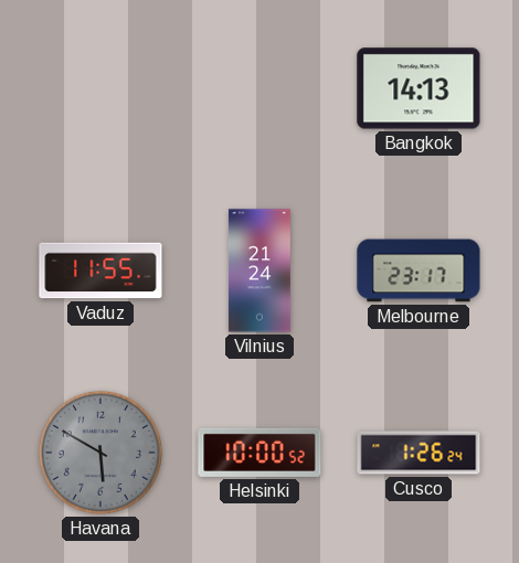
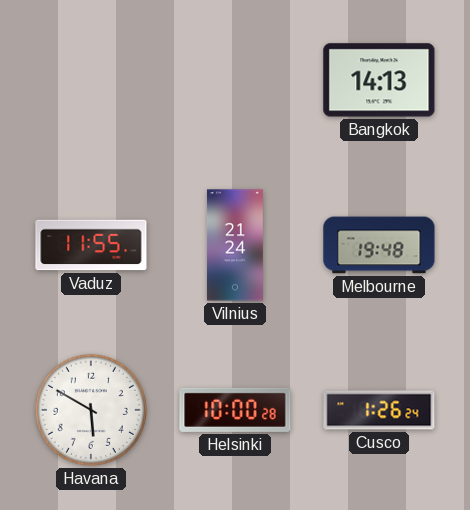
Melbourne: 23:17 -> 19:48
Havana dial: grey -> white
Helsinki: 10:00:52 -> 10:00:28
